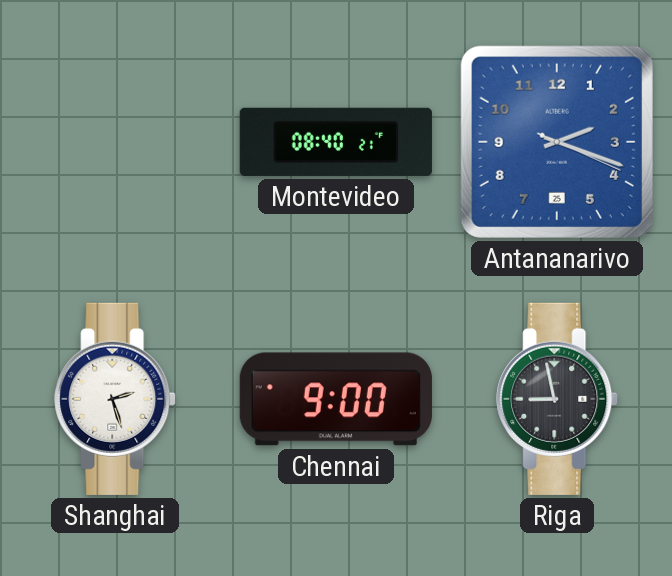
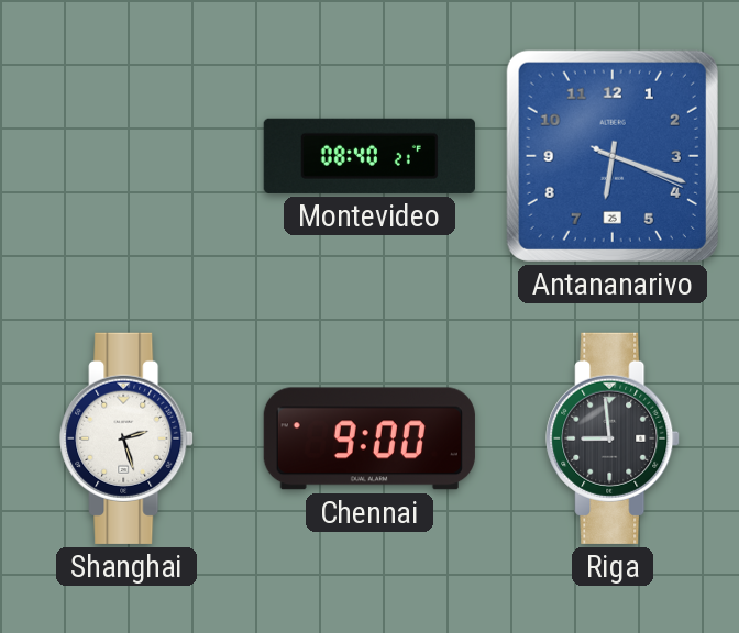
Antananarivo: 2:18 -> 6:18
Riga: 8:58 -> 8:59
